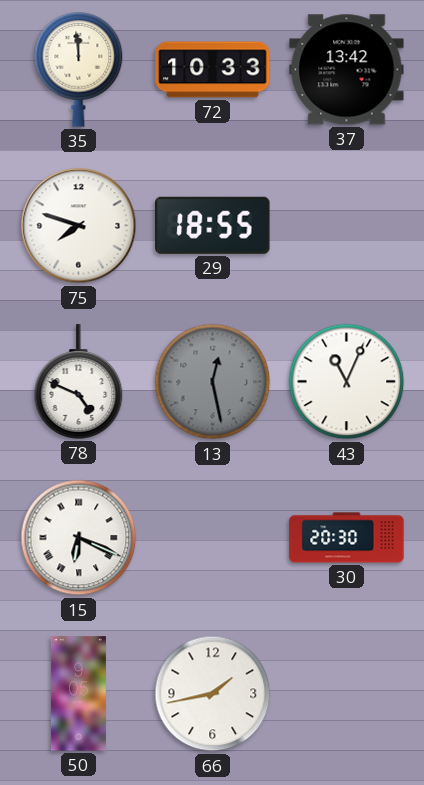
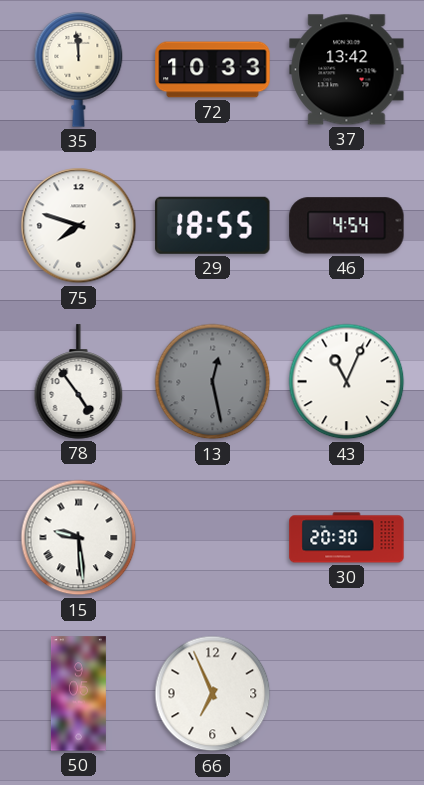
46: none -> 4:54
78: 4:49 -> 4:54
15: 6:19 -> 9:29
66: 1:43 -> 6:56
